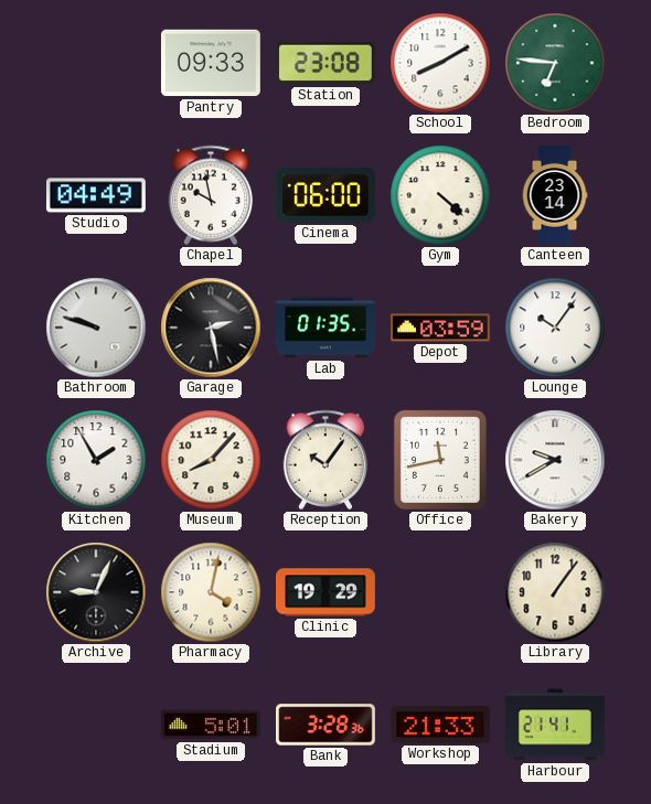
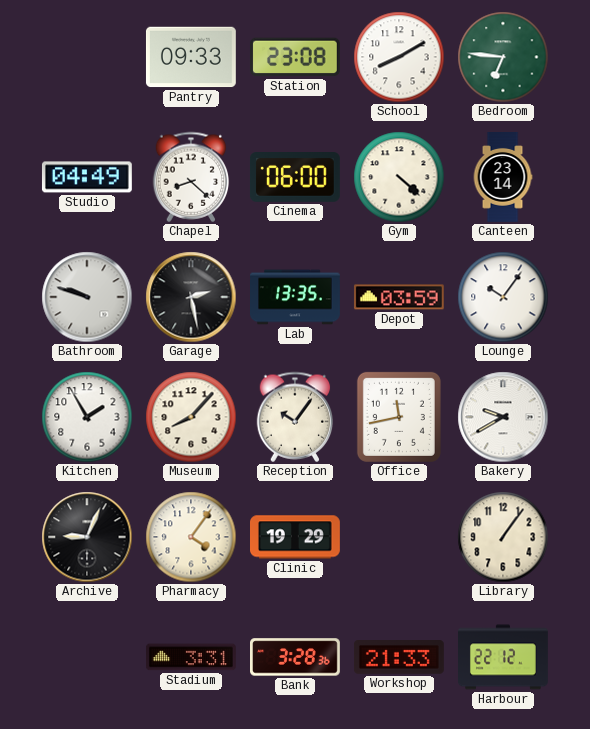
Chapel: 9:58 -> 8:22
Lab: 01:35 -> 13:35
Pharmacy: 4:02 -> 4:06
Stadium: 5:01 -> 3:31
Harbour: 21:41 -> 22:12
